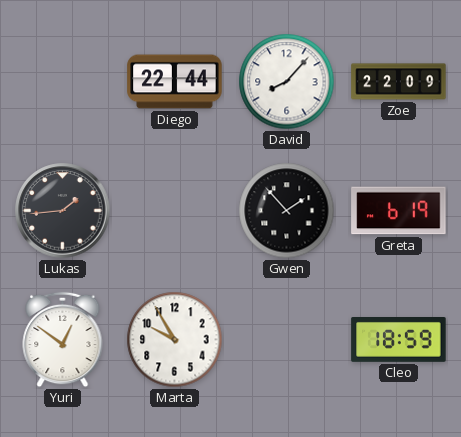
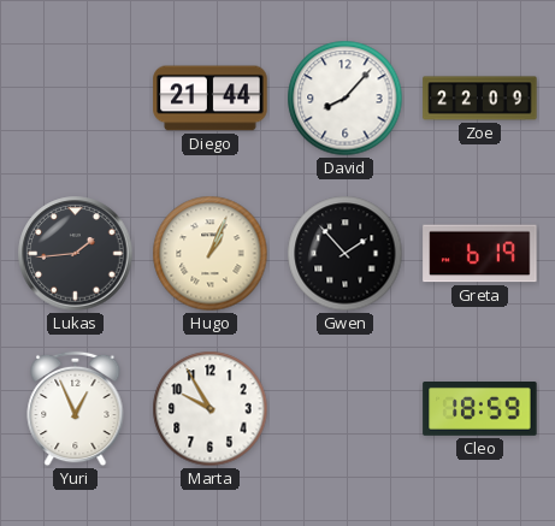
Diego: 22:44 -> 21:44
Hugo: none -> 1:04
Yuri: 12:51 -> 12:56
